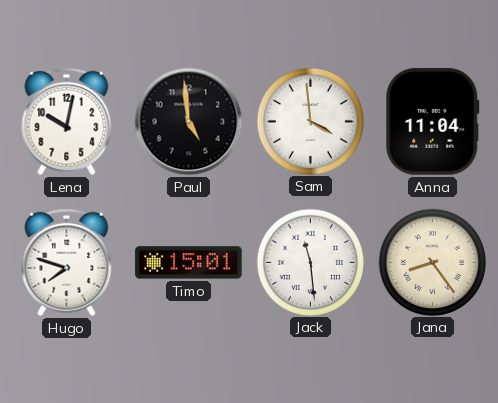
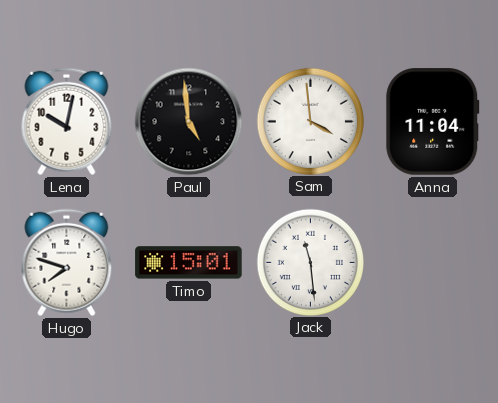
Jana: 8:24 -> none
